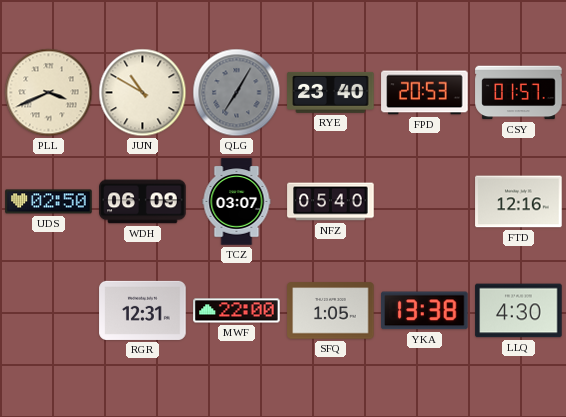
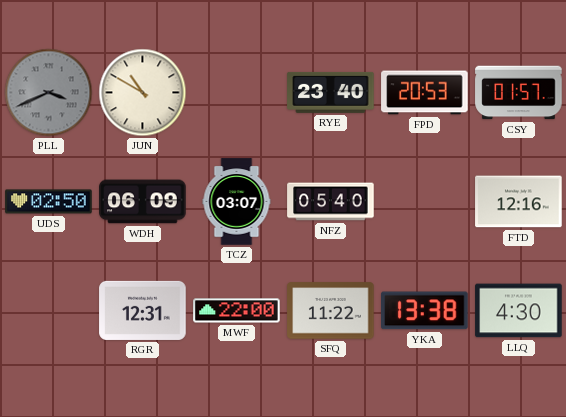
PLL dial: cream -> grey
QLG: 7:05 -> none
SFQ: 1:05 -> 11:22
